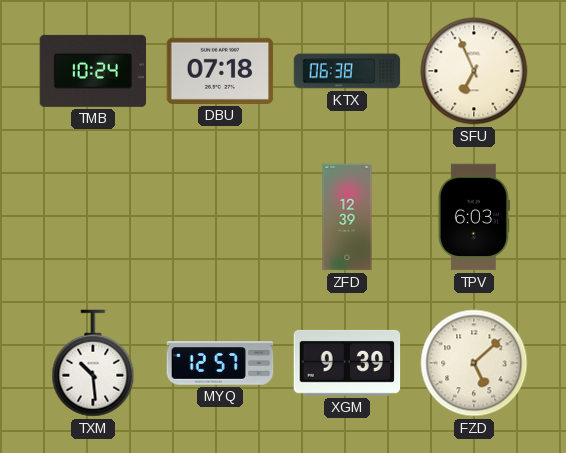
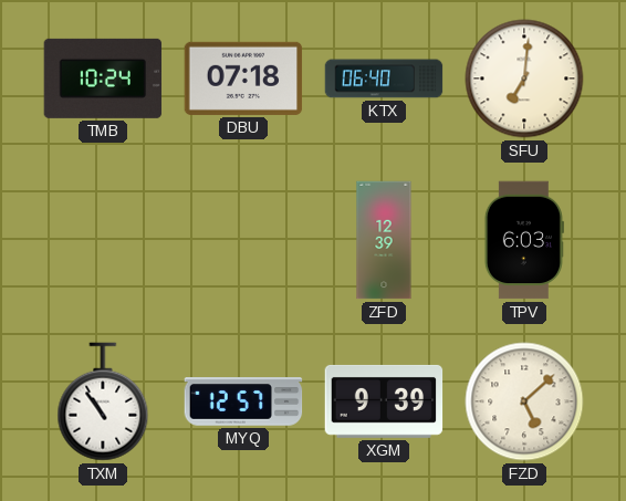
KTX: 06:38 -> 06:40
SFU: 6:56 -> 7:01
TXM: 10:29 -> 10:54
